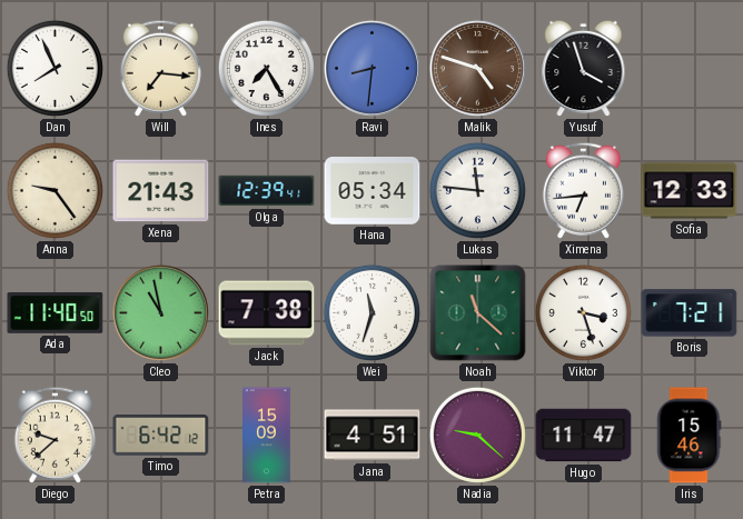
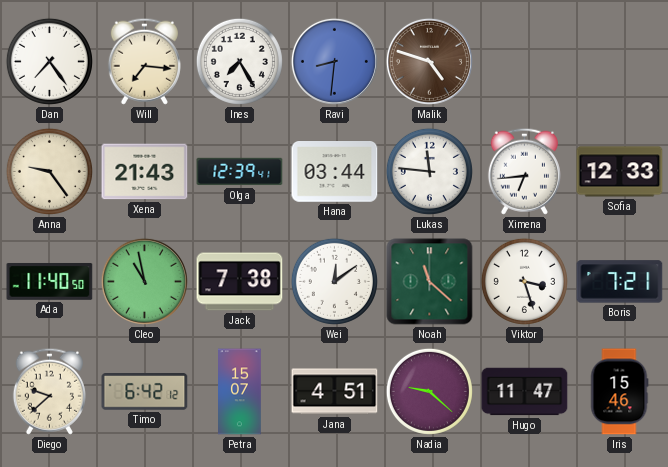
Dan: 7:56 -> 7:24
Yusuf: 3:57 -> none
Hana: 05:34 -> 03:44
Wei: 11:33 -> 12:09
Petra: 15:09 -> 15:07
